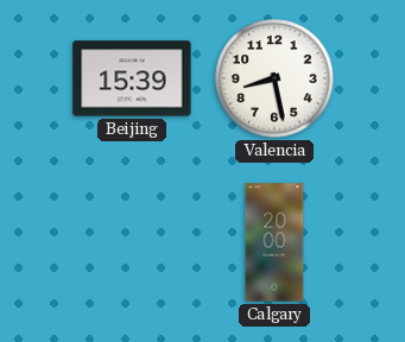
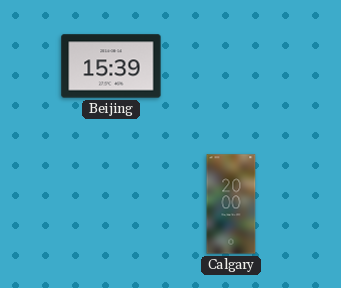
Valencia: 8:28 -> none
